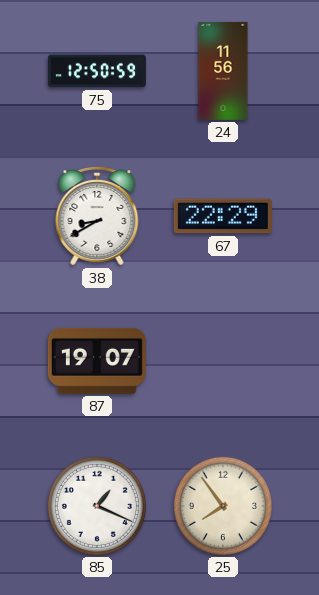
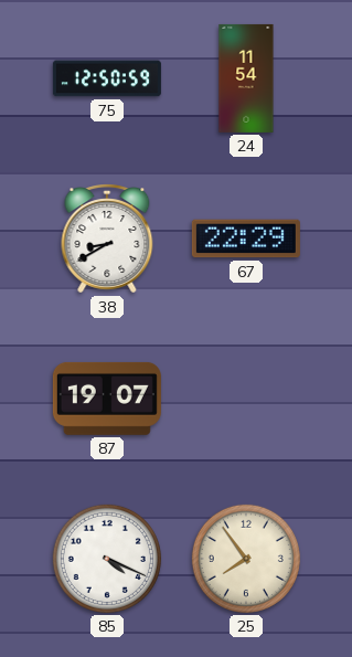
24: 11:56 -> 11:54
85: 1:19 -> 4:19
